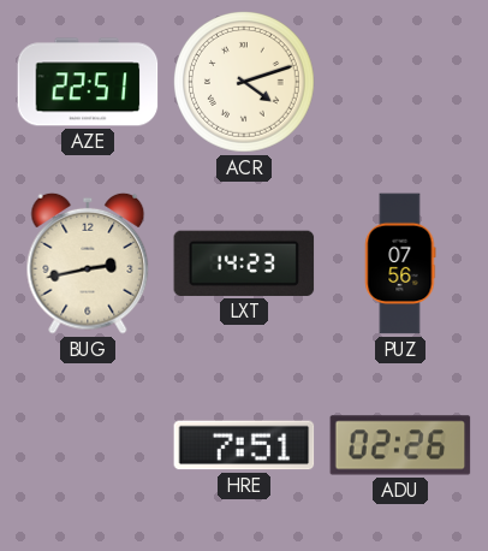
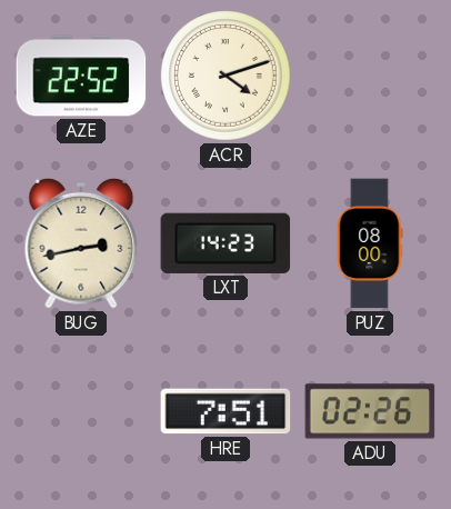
AZE: 22:51 -> 22:52
PUZ: 07:56 -> 08:00
